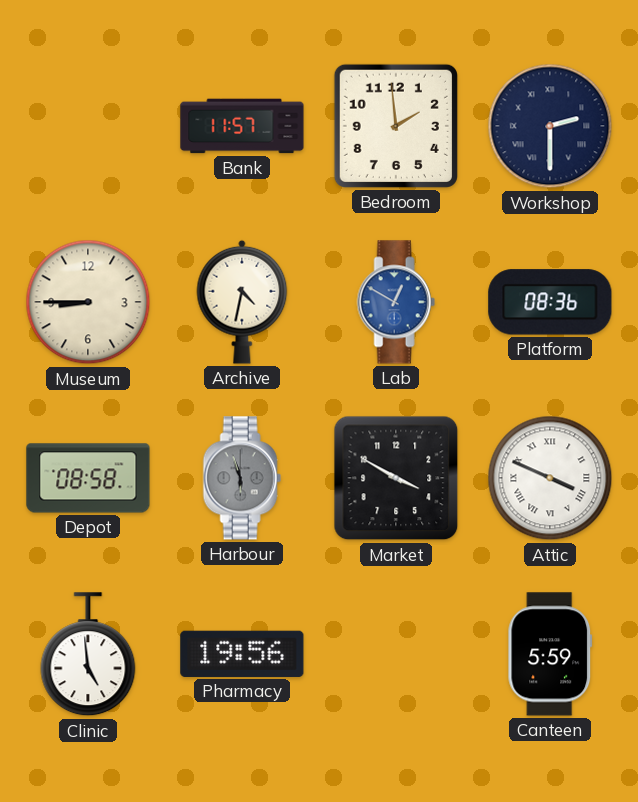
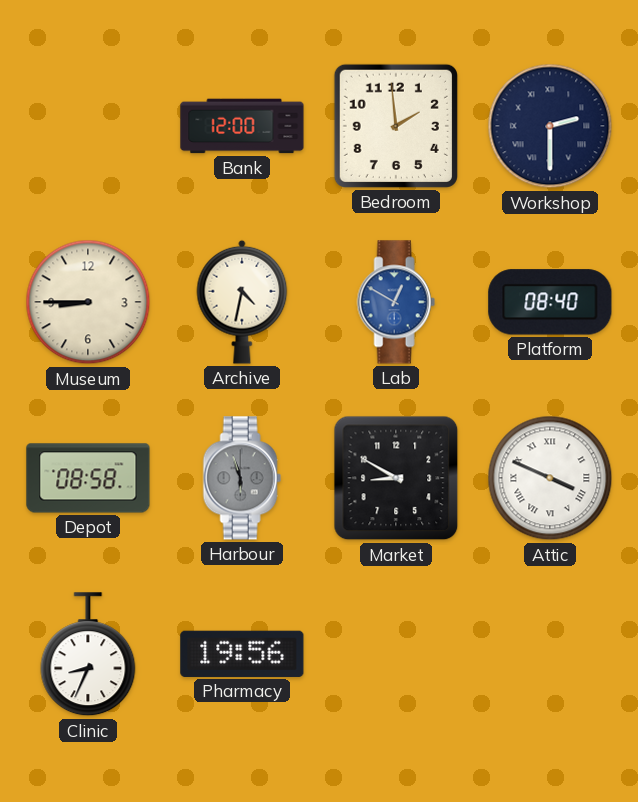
Bank: 11:57 -> 12:00
Platform: 08:36 -> 08:40
Market: 3:50 -> 8:50
Clinic: 4:59 -> 8:34
Canteen: 5:59 -> none
